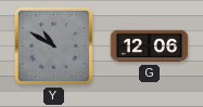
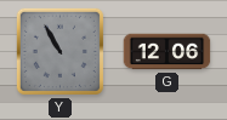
Y: 10:50 -> 10:55
